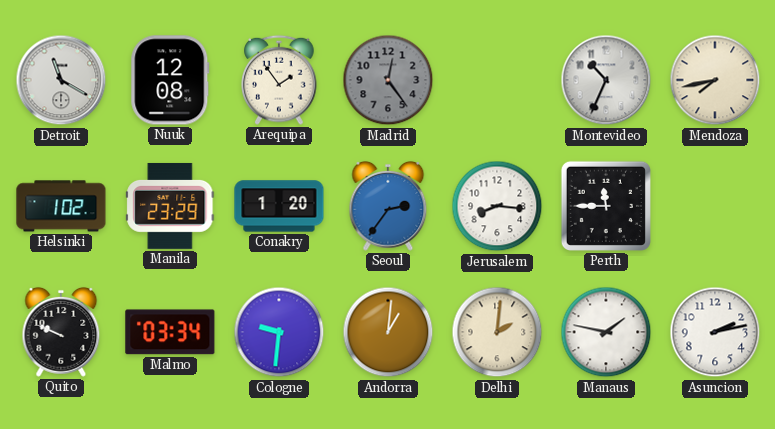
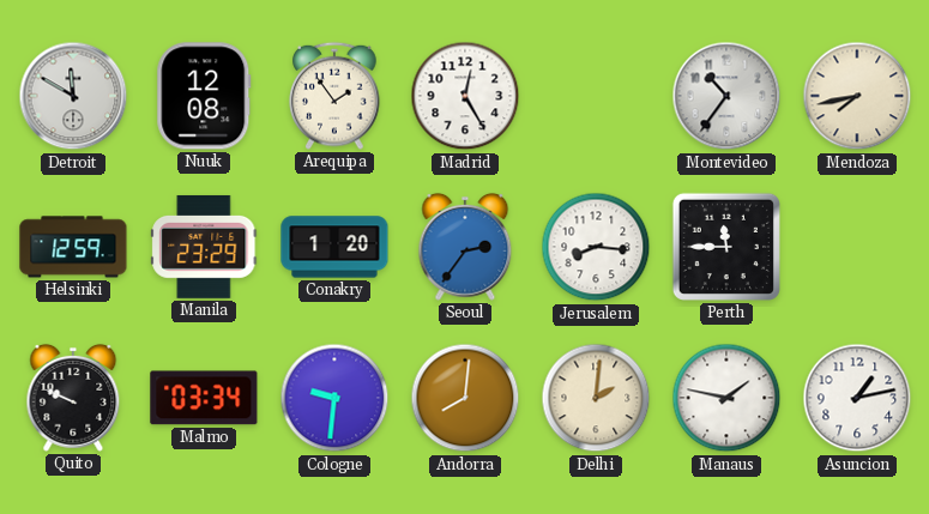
Detroit: 11:20 -> 11:50
Madrid: 12:24 -> 12:25
Madrid dial: grey -> white
Montevideo: 10:34 -> 10:36
Helsinki: 1:02 -> 12:59
Andorra: 1:01 -> 8:01
Asuncion: 2:13 -> 1:13
